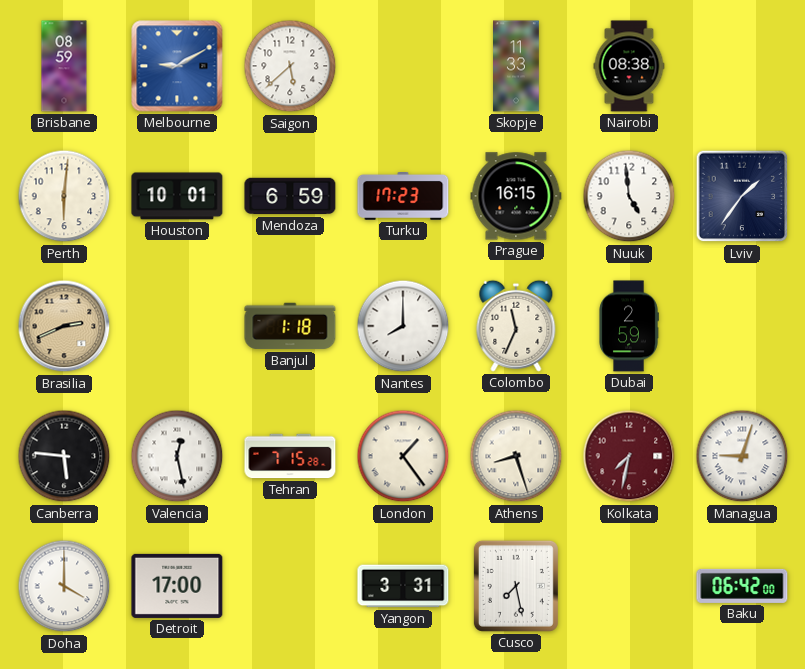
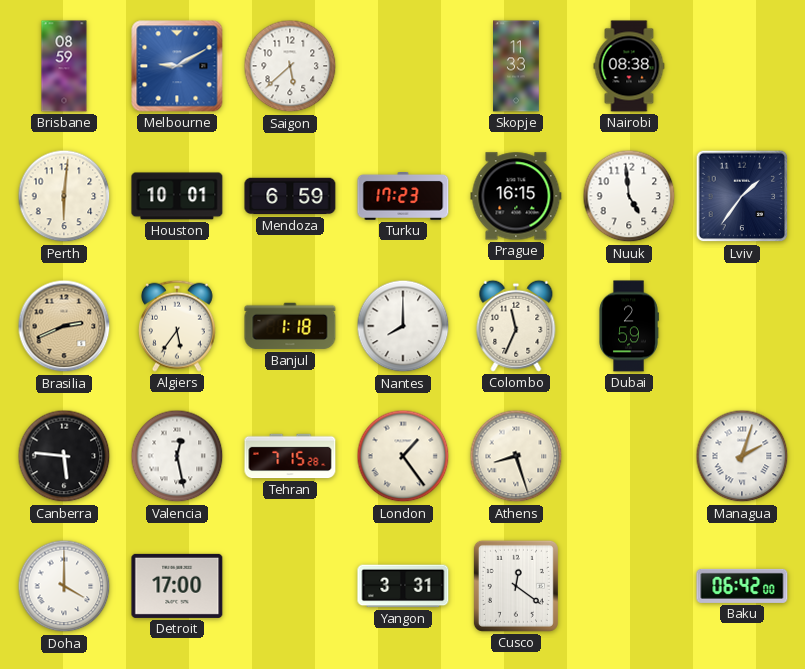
Algiers: none -> 5:36
Kolkata: 7:32 -> none
Managua: 9:03 -> 2:03
Cusco: 7:28 -> 12:21
